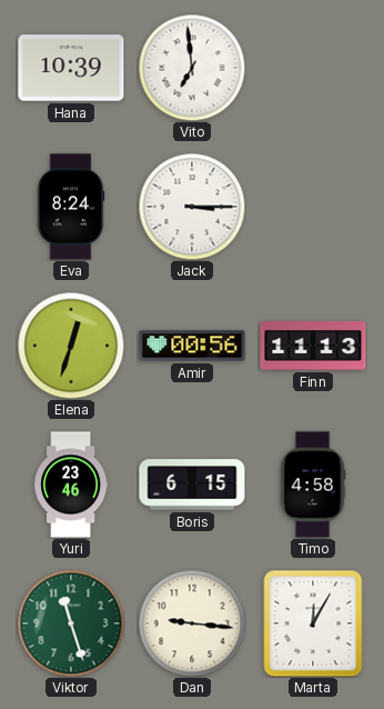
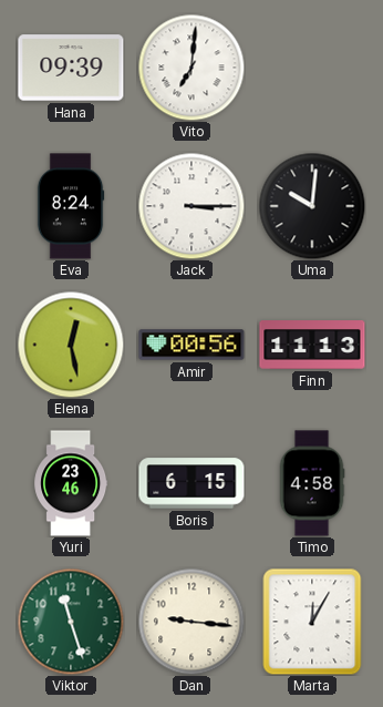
Hana: 10:39 -> 09:39
Vito: 6:59 -> 7:01
Uma: none -> 10:01
Elena: 12:33 -> 12:28
